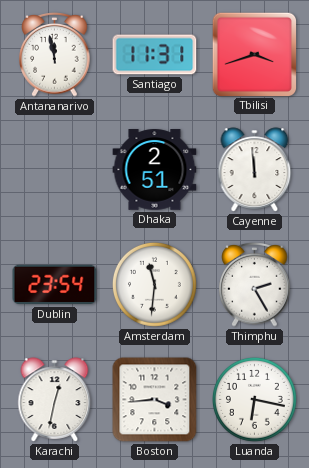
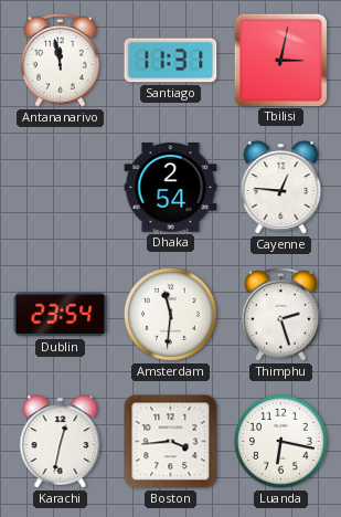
Tbilisi: 3:42 -> 3:02
Dhaka: 2:51 -> 2:54
Cayenne: 11:59 -> 12:46
Thimphu: 2:25 -> 2:27
